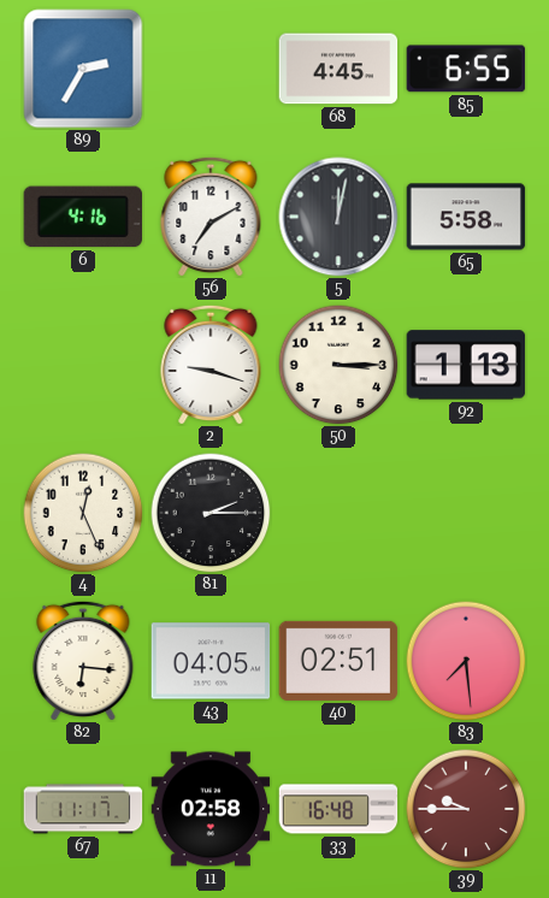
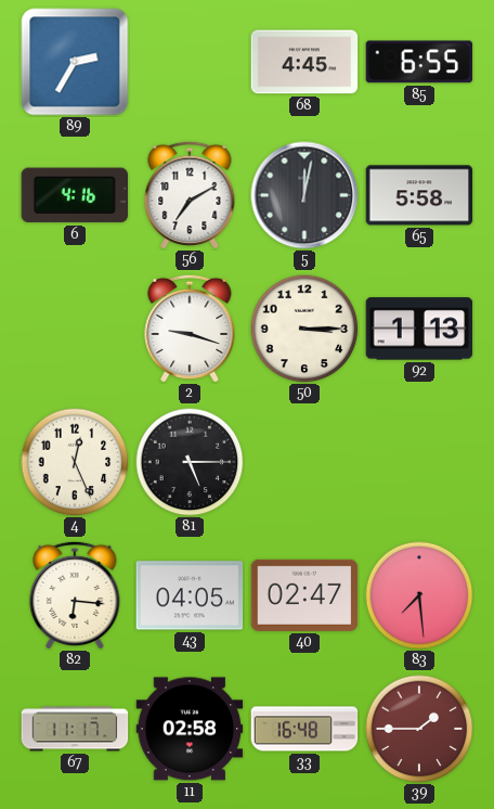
81: 2:15 -> 5:15
40: 02:51 -> 02:47
39: 9:45 -> 1:45
